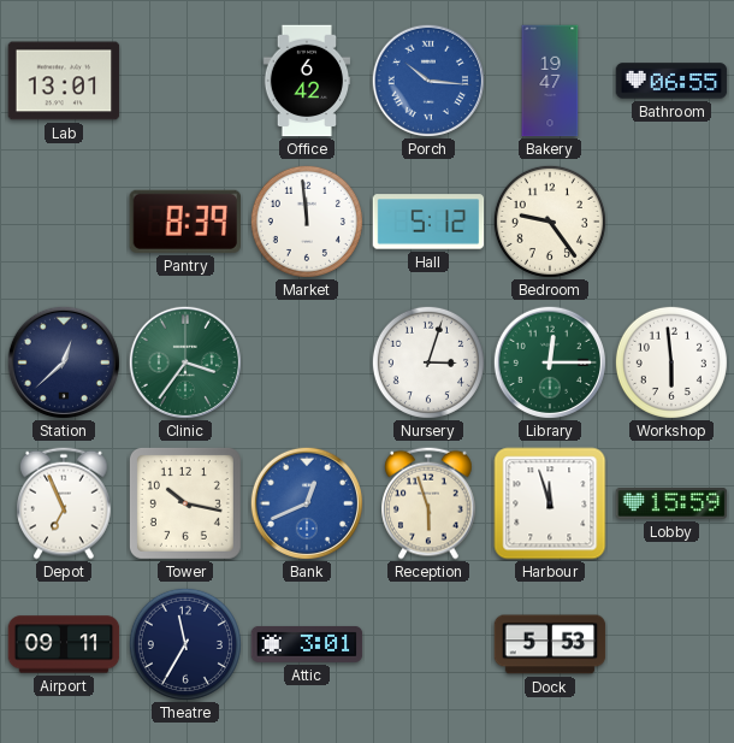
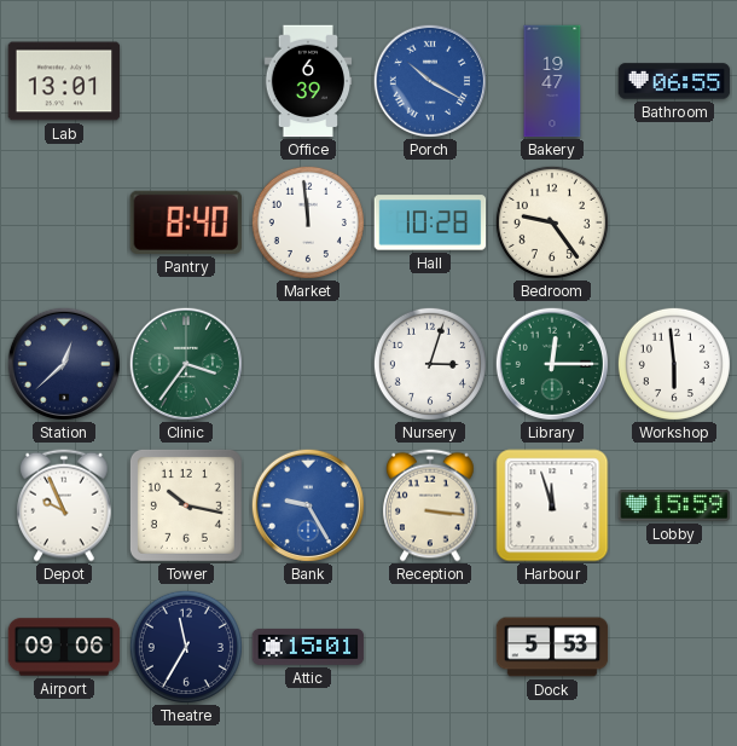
Office: 6:42 -> 6:39
Porch: 10:16 -> 10:20
Pantry: 8:39 -> 8:40
Hall: 5:12 -> 10:28
Depot: 6:56 -> 9:56
Bank: 12:41 -> 9:25
Reception: 5:57 -> 3:16
Airport: 09:11 -> 09:06
Attic: 3:01 -> 15:01
